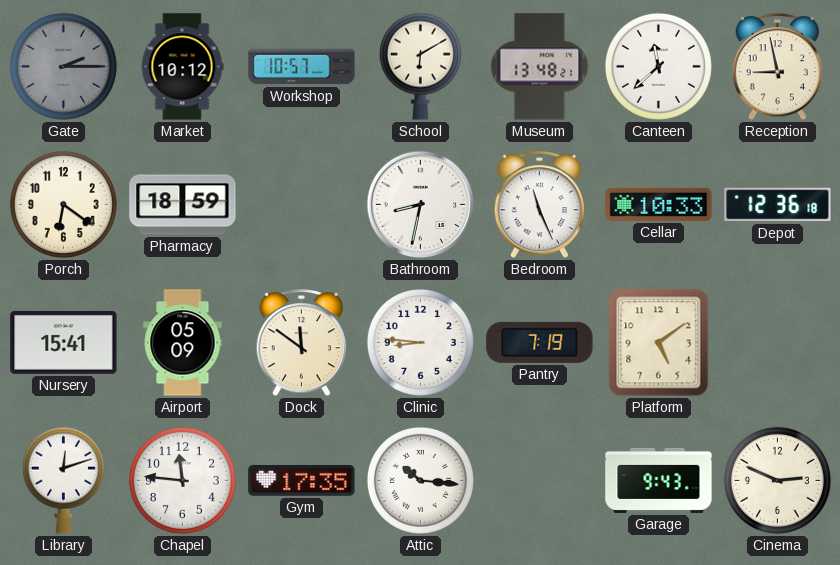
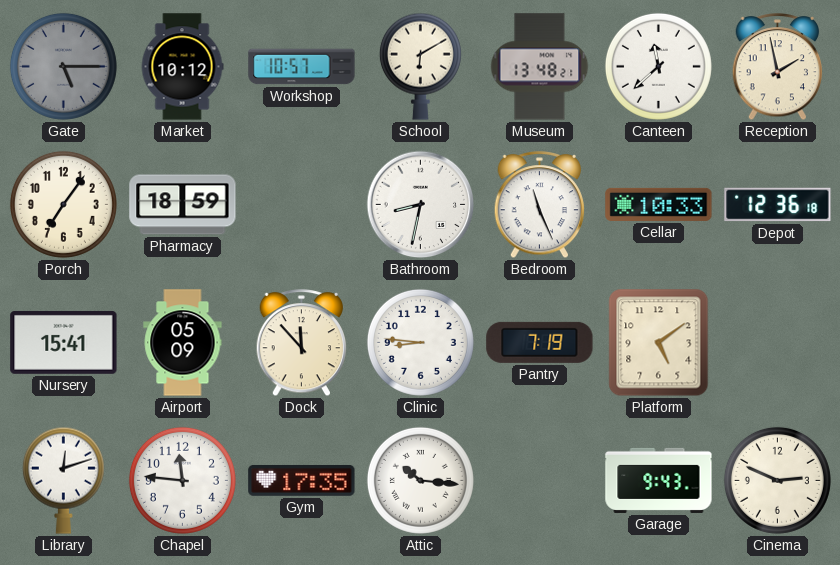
Gate: 2:15 -> 5:15
Reception: 8:58 -> 1:58
Porch: 6:21 -> 7:06
Dock: 11:51 -> 11:53
